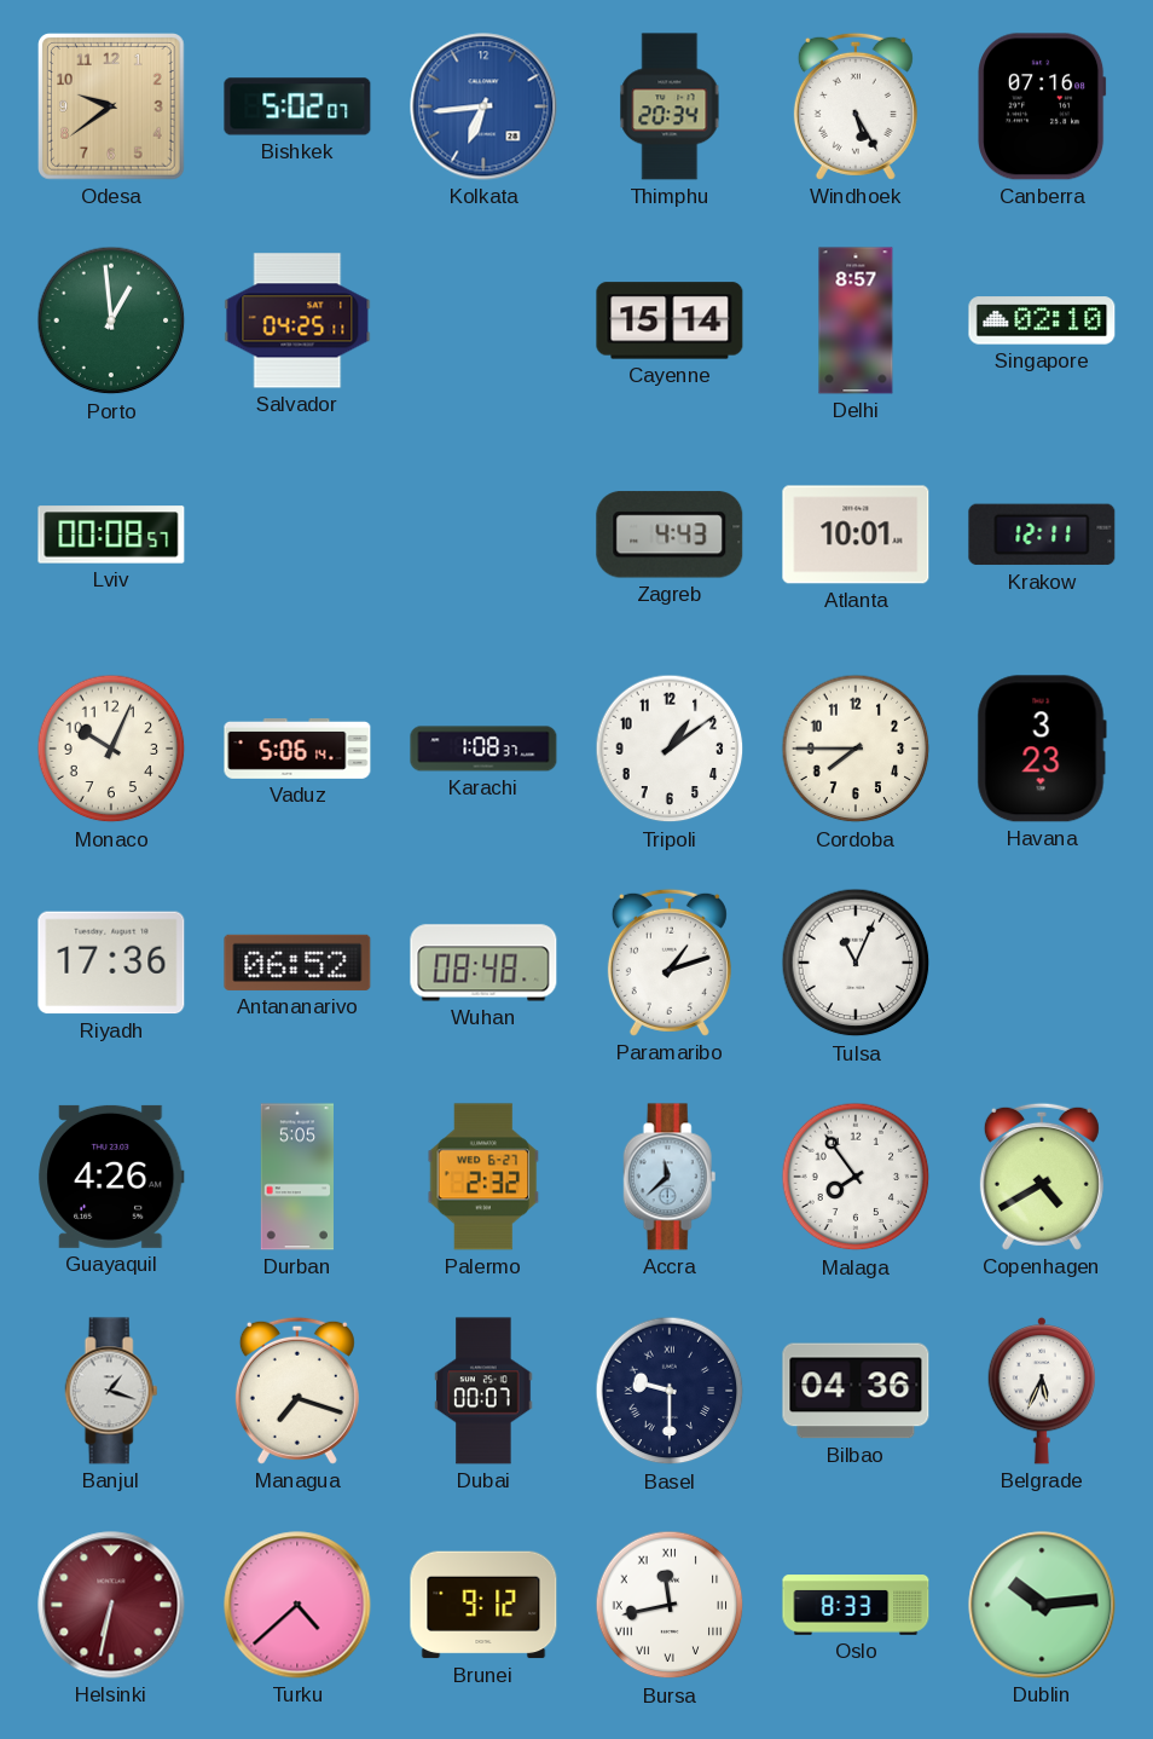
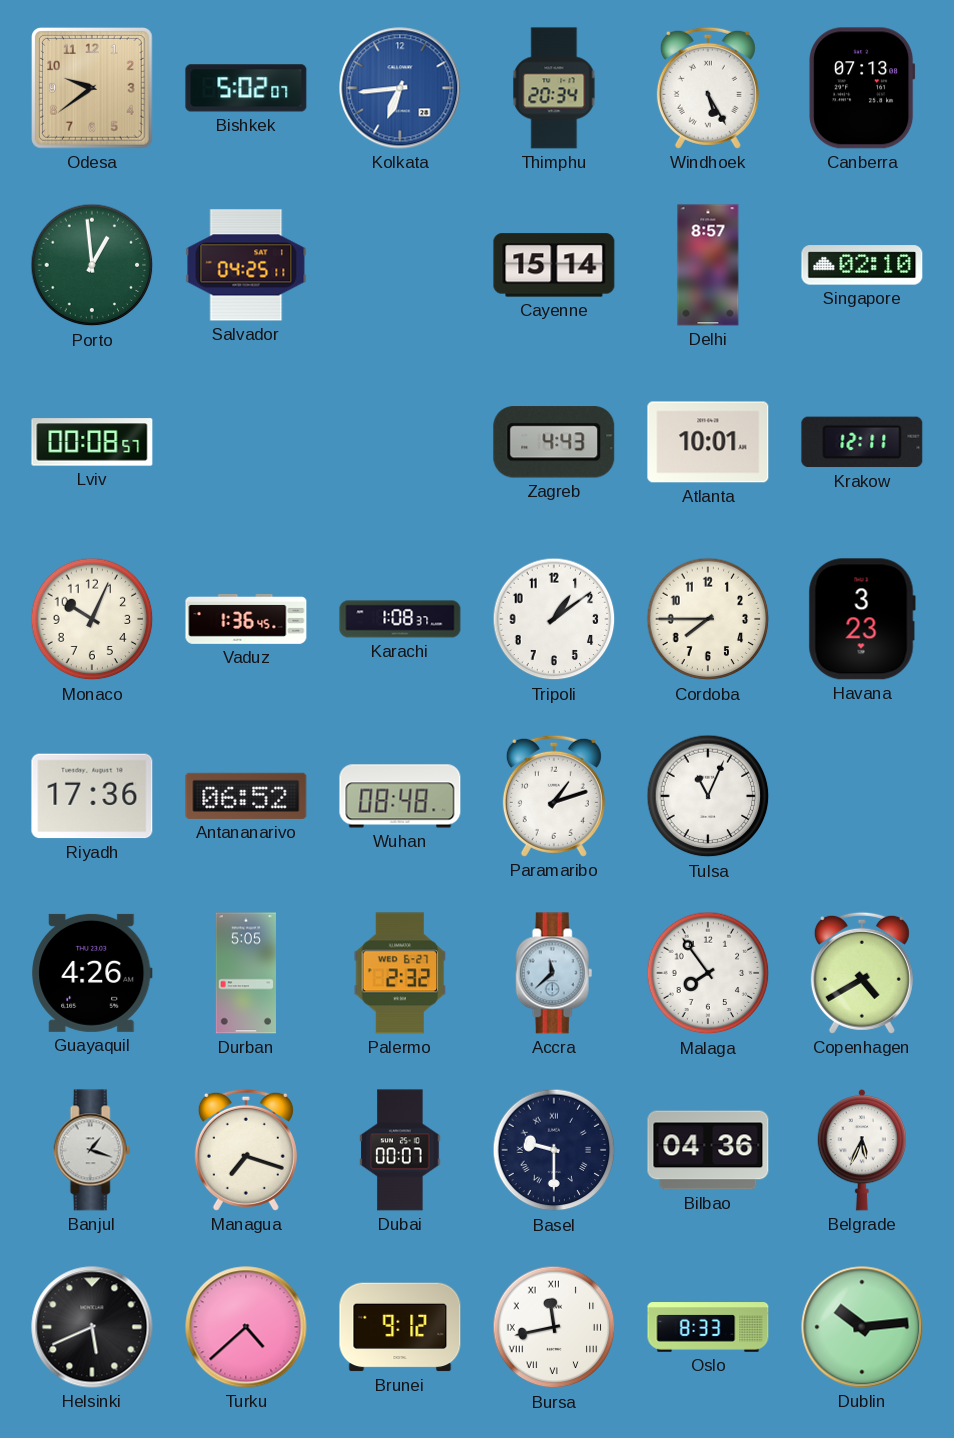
Canberra: 07:16 -> 07:13
Vaduz: 5:06 -> 1:36
Helsinki: 6:32 -> 5:41
Helsinki dial: burgundy -> black
